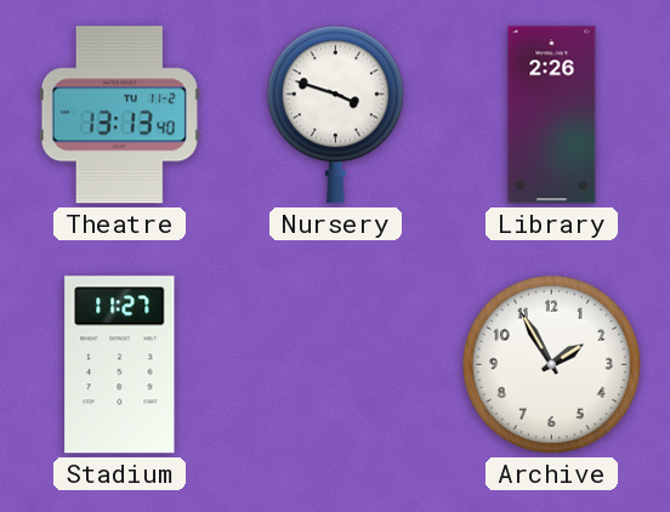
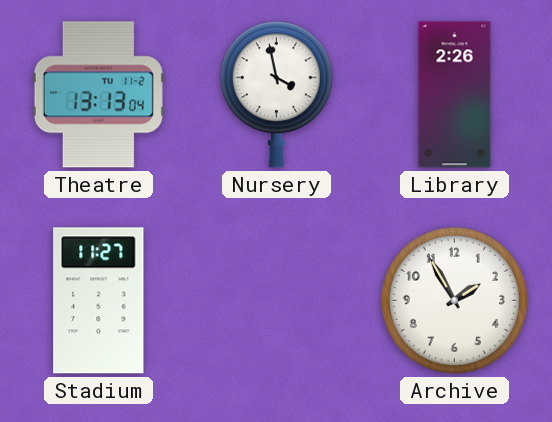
Theatre: 13:13:40 -> 13:13:04
Nursery: 3:48 -> 3:58
